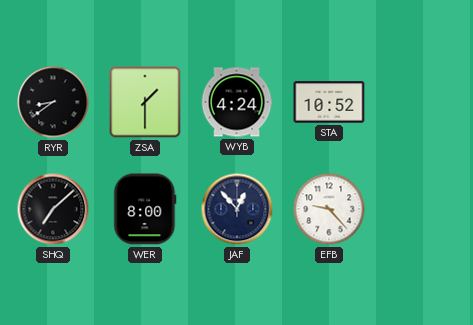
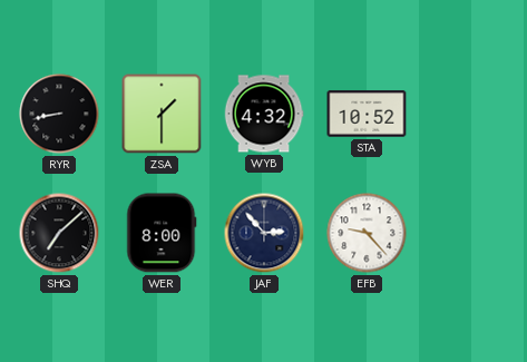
RYR: 8:39 -> 8:43
WYB: 4:24 -> 4:32
JAF: 12:53 -> 2:53
